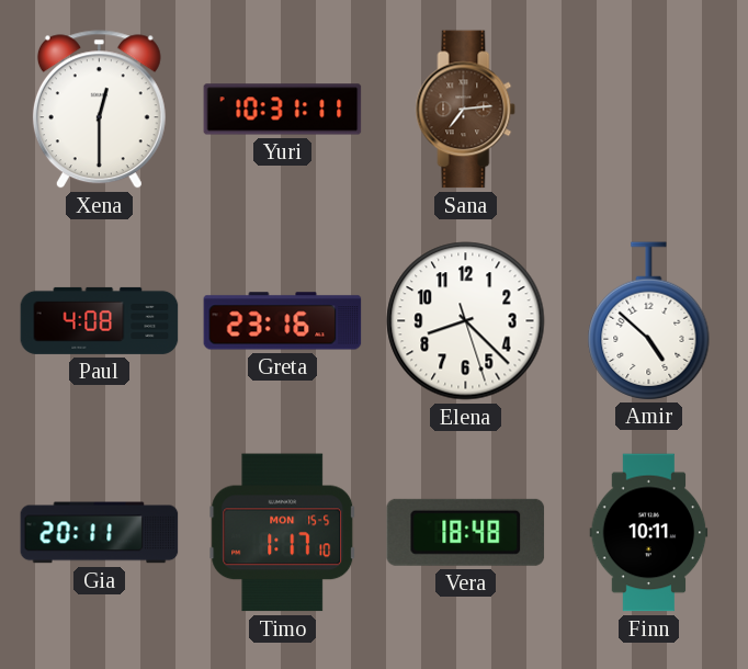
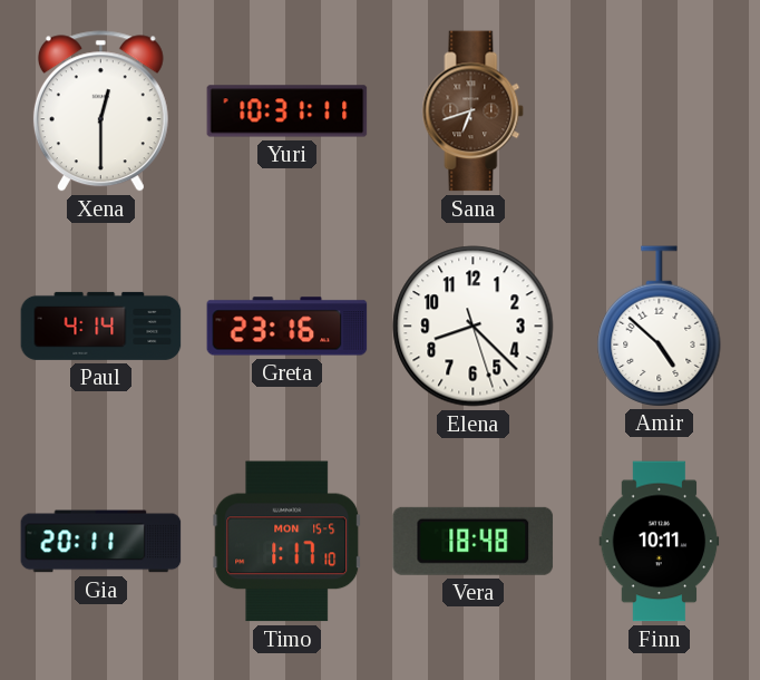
Sana: 7:14 -> 6:42
Paul: 4:08 -> 4:14
